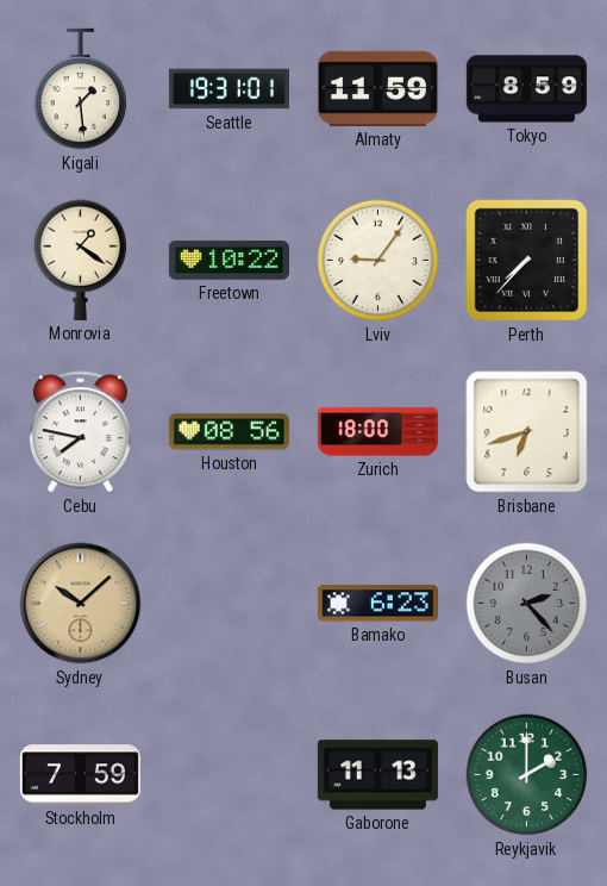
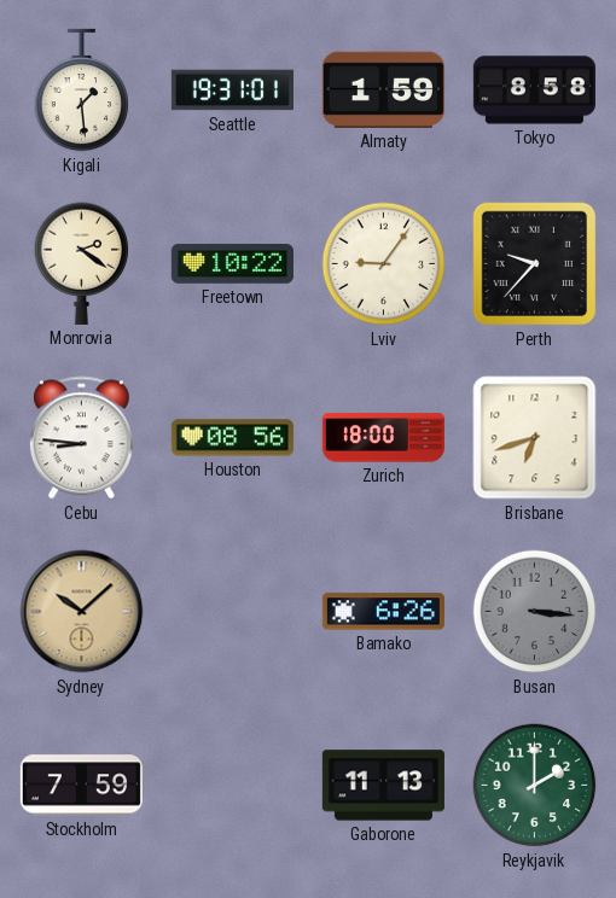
Almaty: 11:59 -> 1:59
Tokyo: 8:59 -> 8:58
Monrovia: 1:21 -> 2:21
Perth: 7:37 -> 9:37
Cebu: 7:47 -> 8:46
Bamako: 6:23 -> 6:26
Busan: 2:23 -> 3:16
